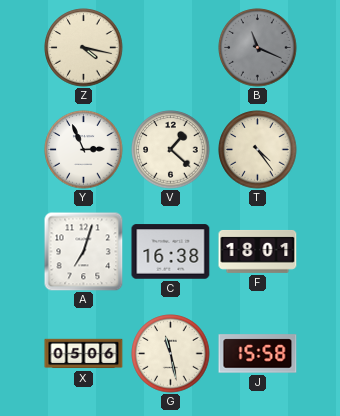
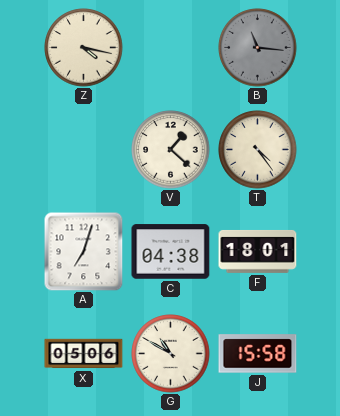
B: 11:19 -> 11:16
Y: 2:56 -> none
C: 16:38 -> 04:38
G: 11:28 -> 10:50
